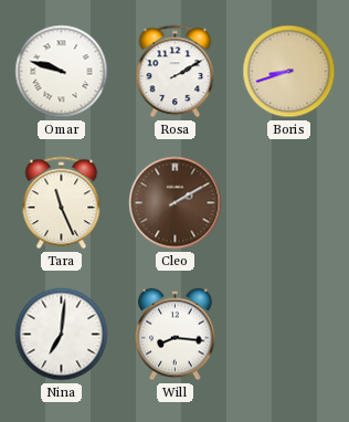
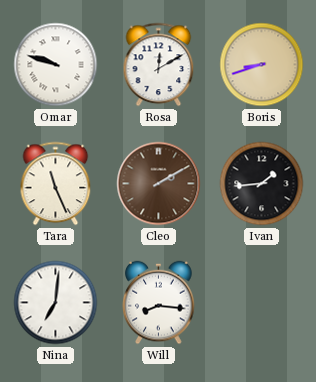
Rosa: 2:10 -> 12:10
Ivan: none -> 1:44
